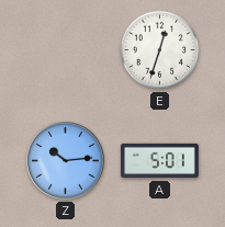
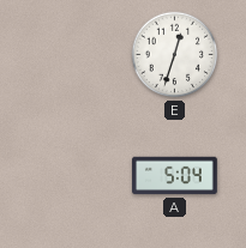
Z: 10:14 -> none
A: 5:01 -> 5:04
